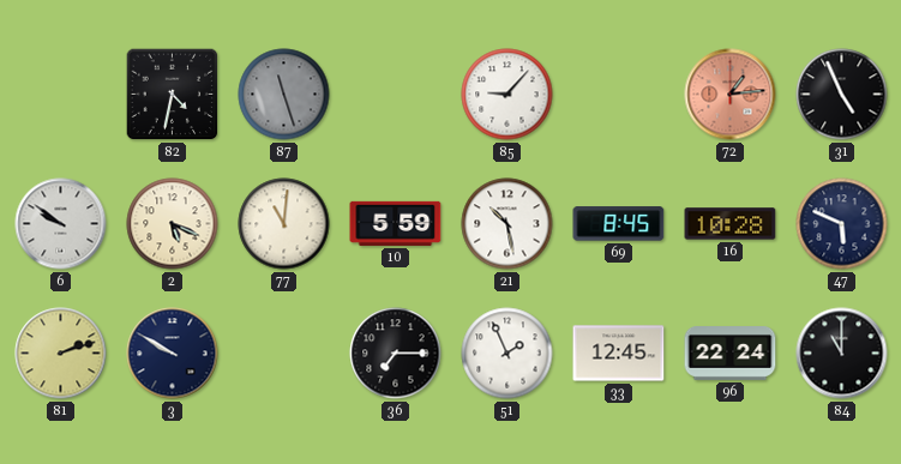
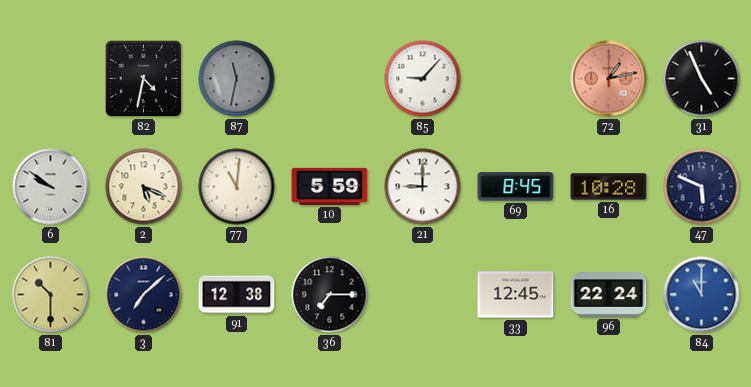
87: 11:27 -> 11:32
72: 1:14 -> 1:13
21: 10:28 -> 9:00
81: 2:12 -> 10:30
3: 9:50 -> 7:08
91: none -> 12:38
51: 1:56 -> none
84 dial: black -> blue
